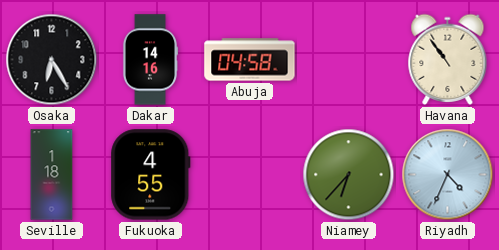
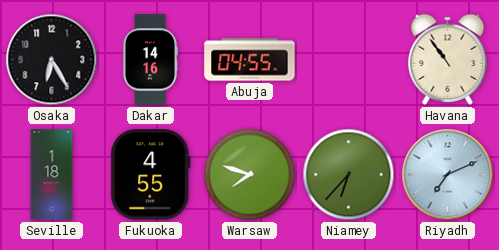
Abuja: 04:58 -> 04:55
Warsaw: none -> 7:48
Riyadh: 4:34 -> 7:11
